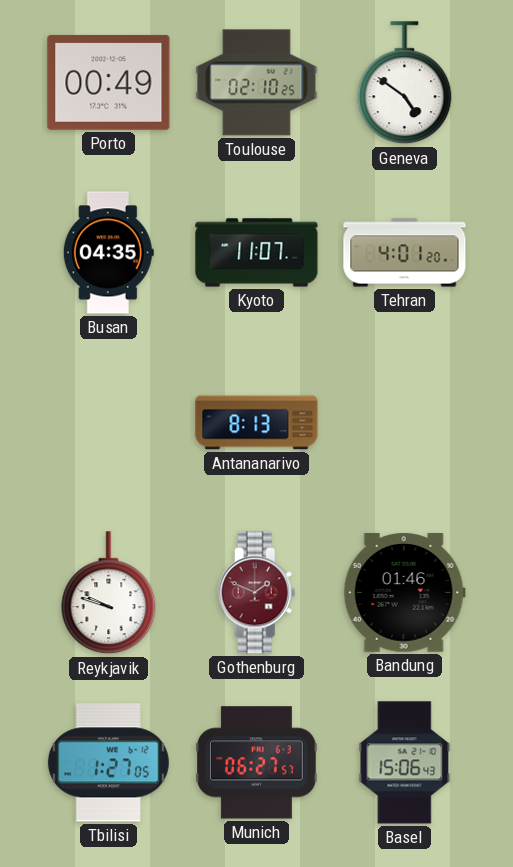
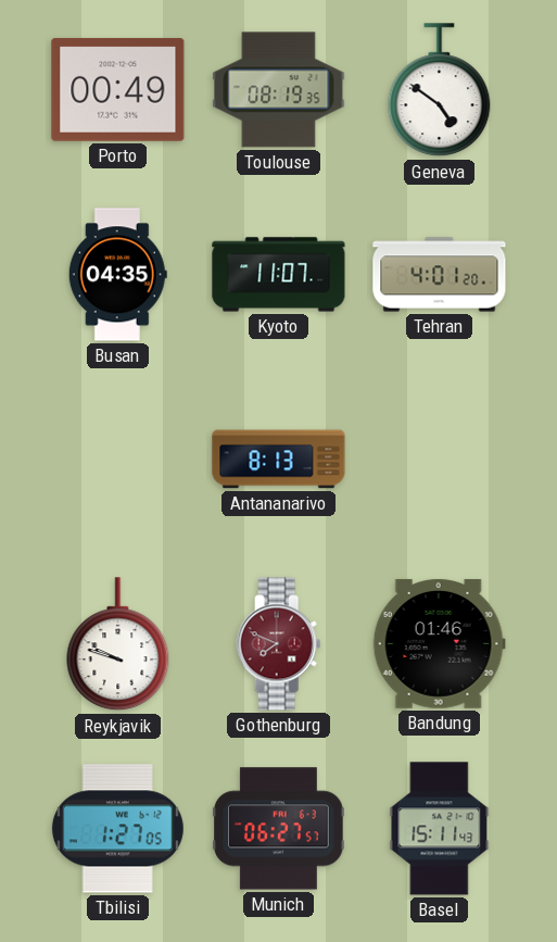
Toulouse: 02:10 -> 08:19
Gothenburg: 1:49 -> 7:49
Basel: 15:06 -> 15:11
